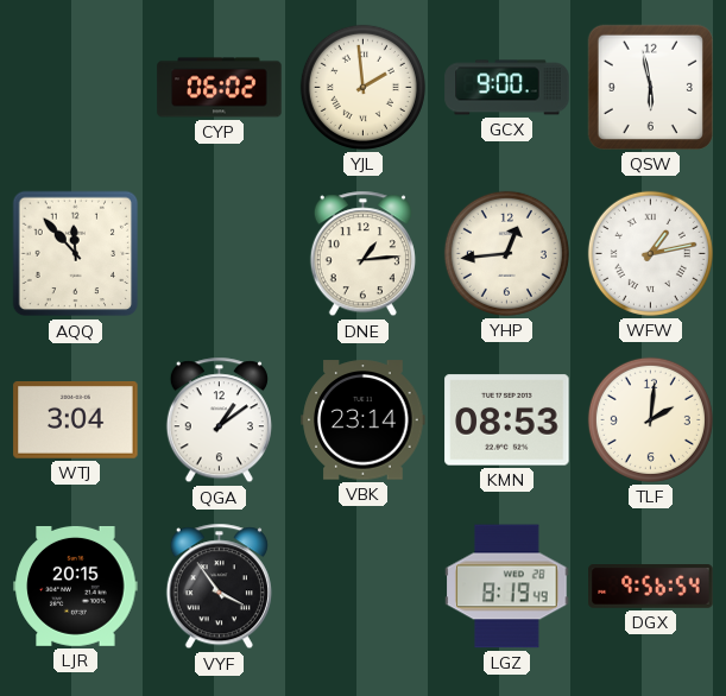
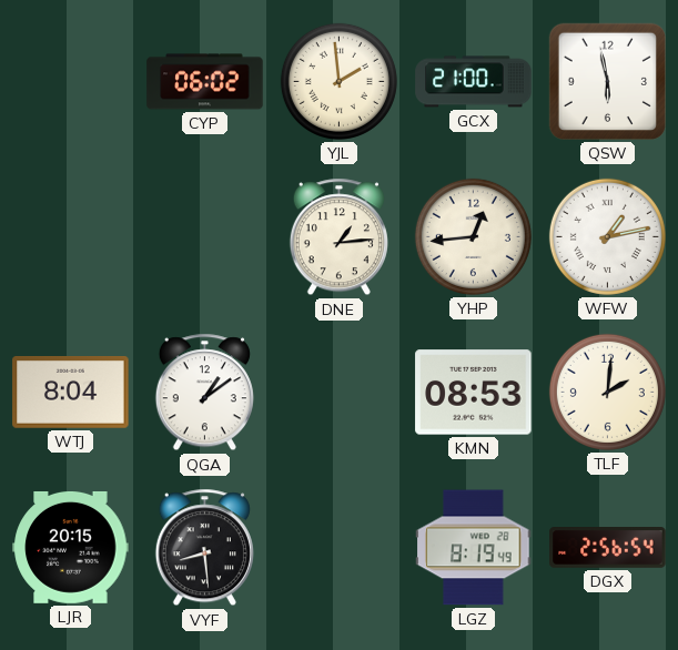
GCX: 9:00 -> 21:00
AQQ: 11:53 -> none
WTJ: 3:04 -> 8:04
VBK: 23:14 -> none
VYF: 3:54 -> 8:29
DGX: 9:56 -> 2:56
